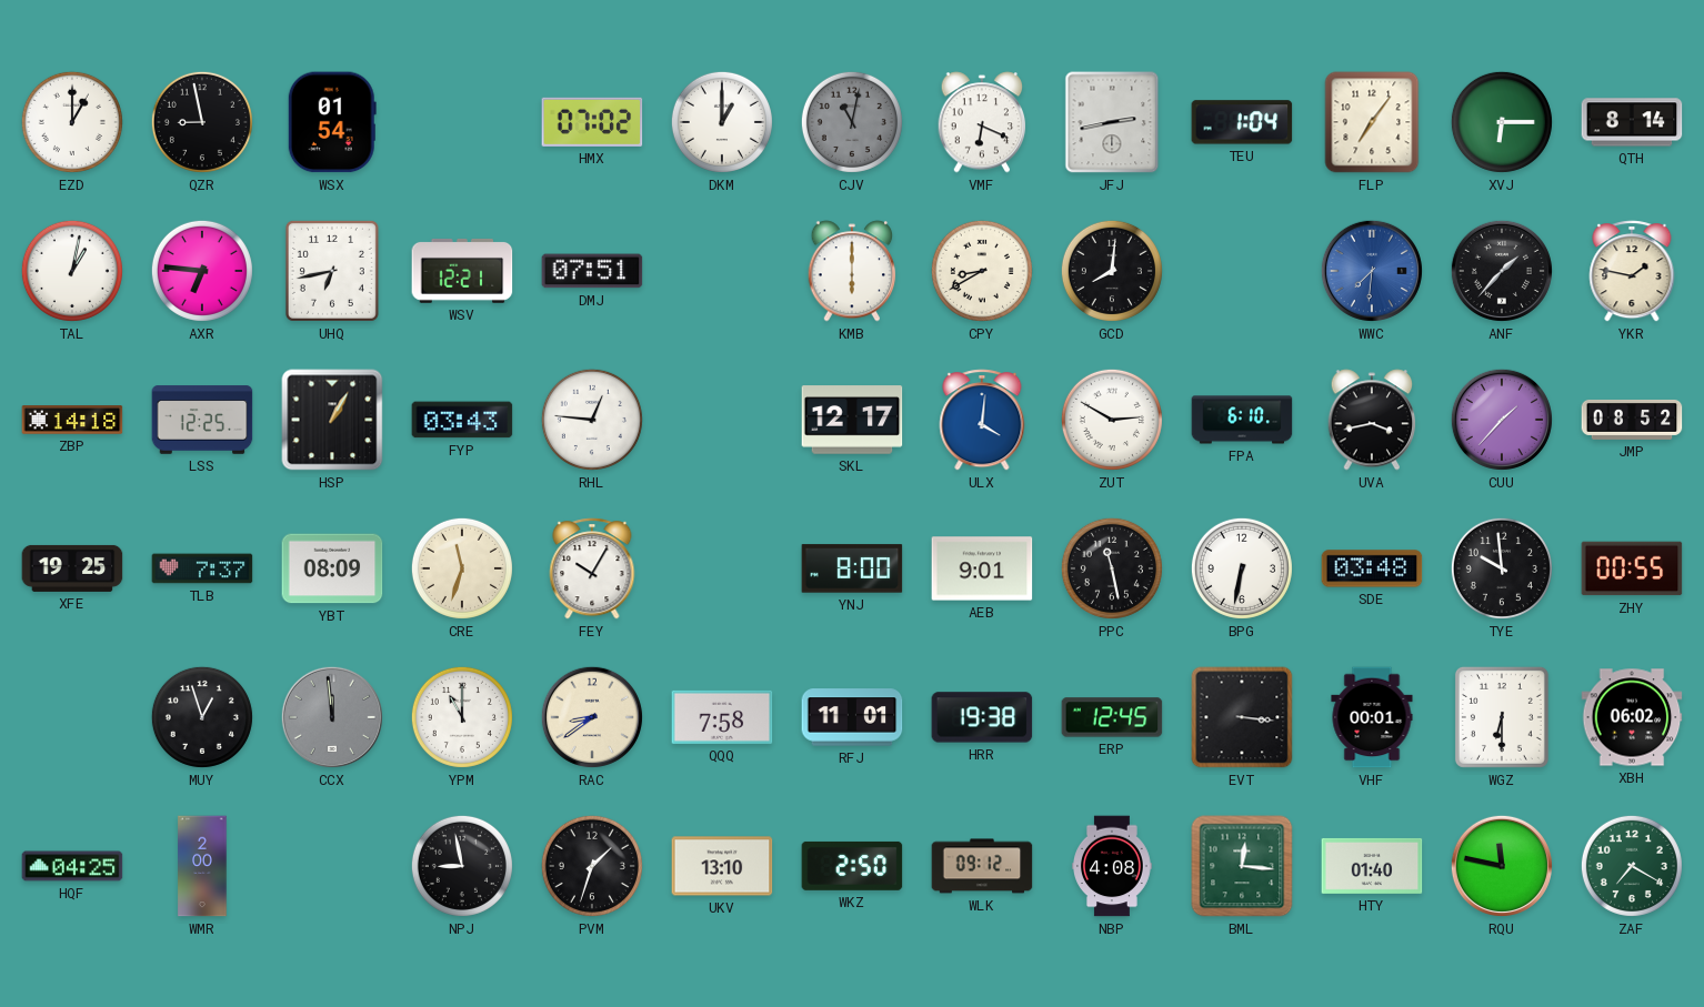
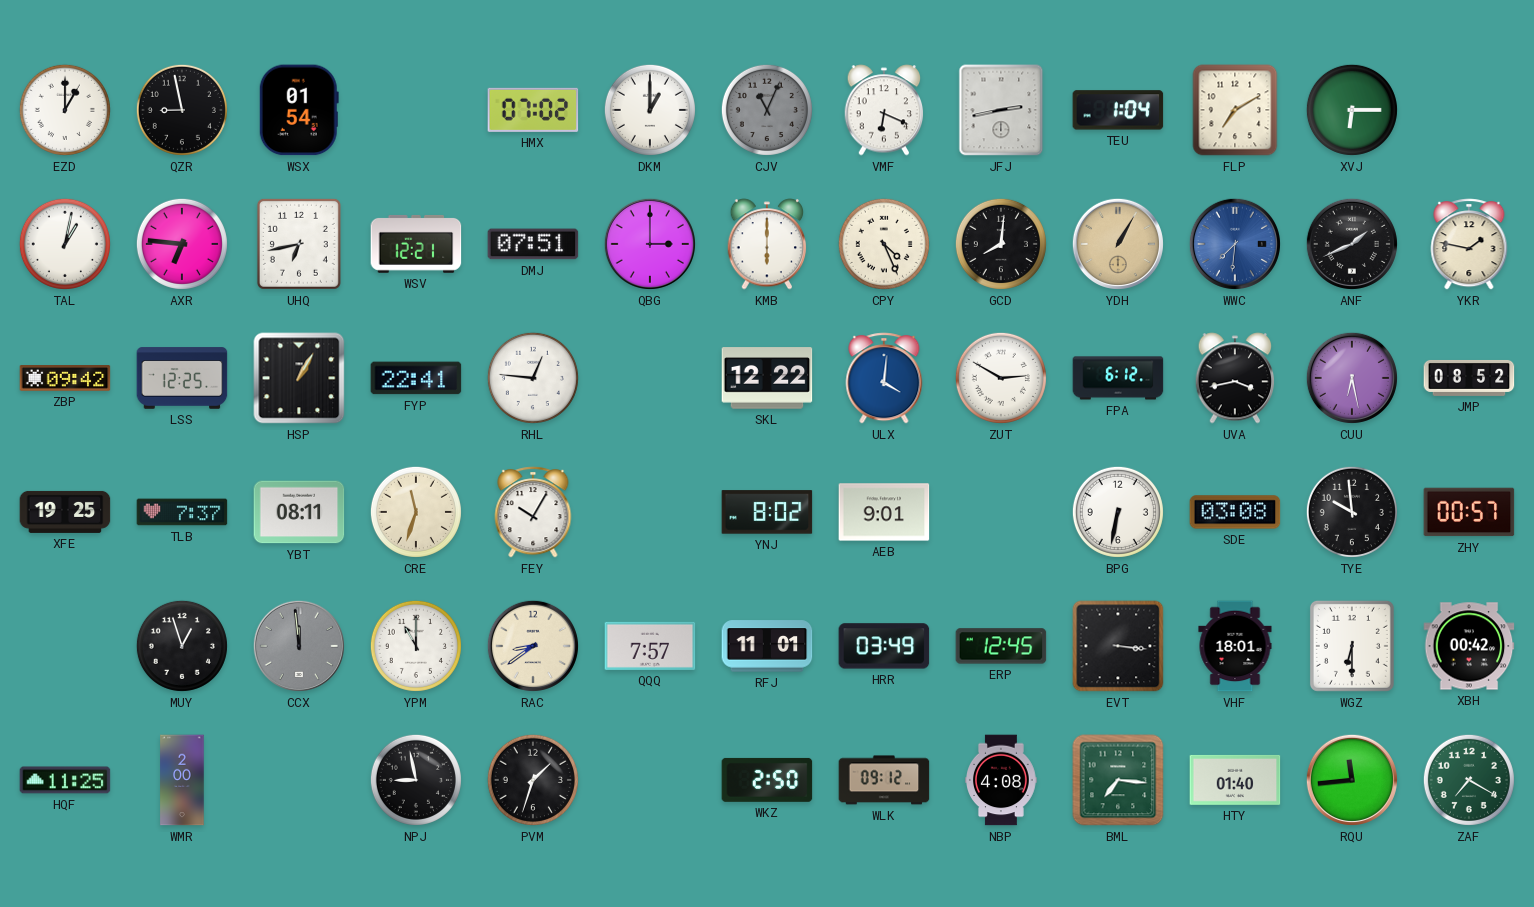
CJV: 11:02 -> 11:04
FLP: 7:06 -> 7:10
QTH: 8:14 -> none
QBG: none -> 3:00
CPY: 8:40 -> 4:26
YDH: none -> 1:05
ANF: 1:37 -> 1:41
ZBP: 14:18 -> 09:42
FYP: 03:43 -> 22:41
SKL: 12:17 -> 12:22
FPA: 6:10 -> 6:12
CUU: 1:37 -> 6:28
YBT: 08:09 -> 08:11
YNJ: 8:00 -> 8:02
PPC: 11:28 -> none
SDE: 03:48 -> 03:08
ZHY: 00:55 -> 00:57
QQQ: 7:58 -> 7:57
HRR: 19:38 -> 03:49
VHF: 00:01 -> 18:01
XBH: 06:02 -> 00:42
HQF: 04:25 -> 11:25
UKV: 13:10 -> none
BML: 12:16 -> 7:16
RQU: 11:47 -> 11:44
